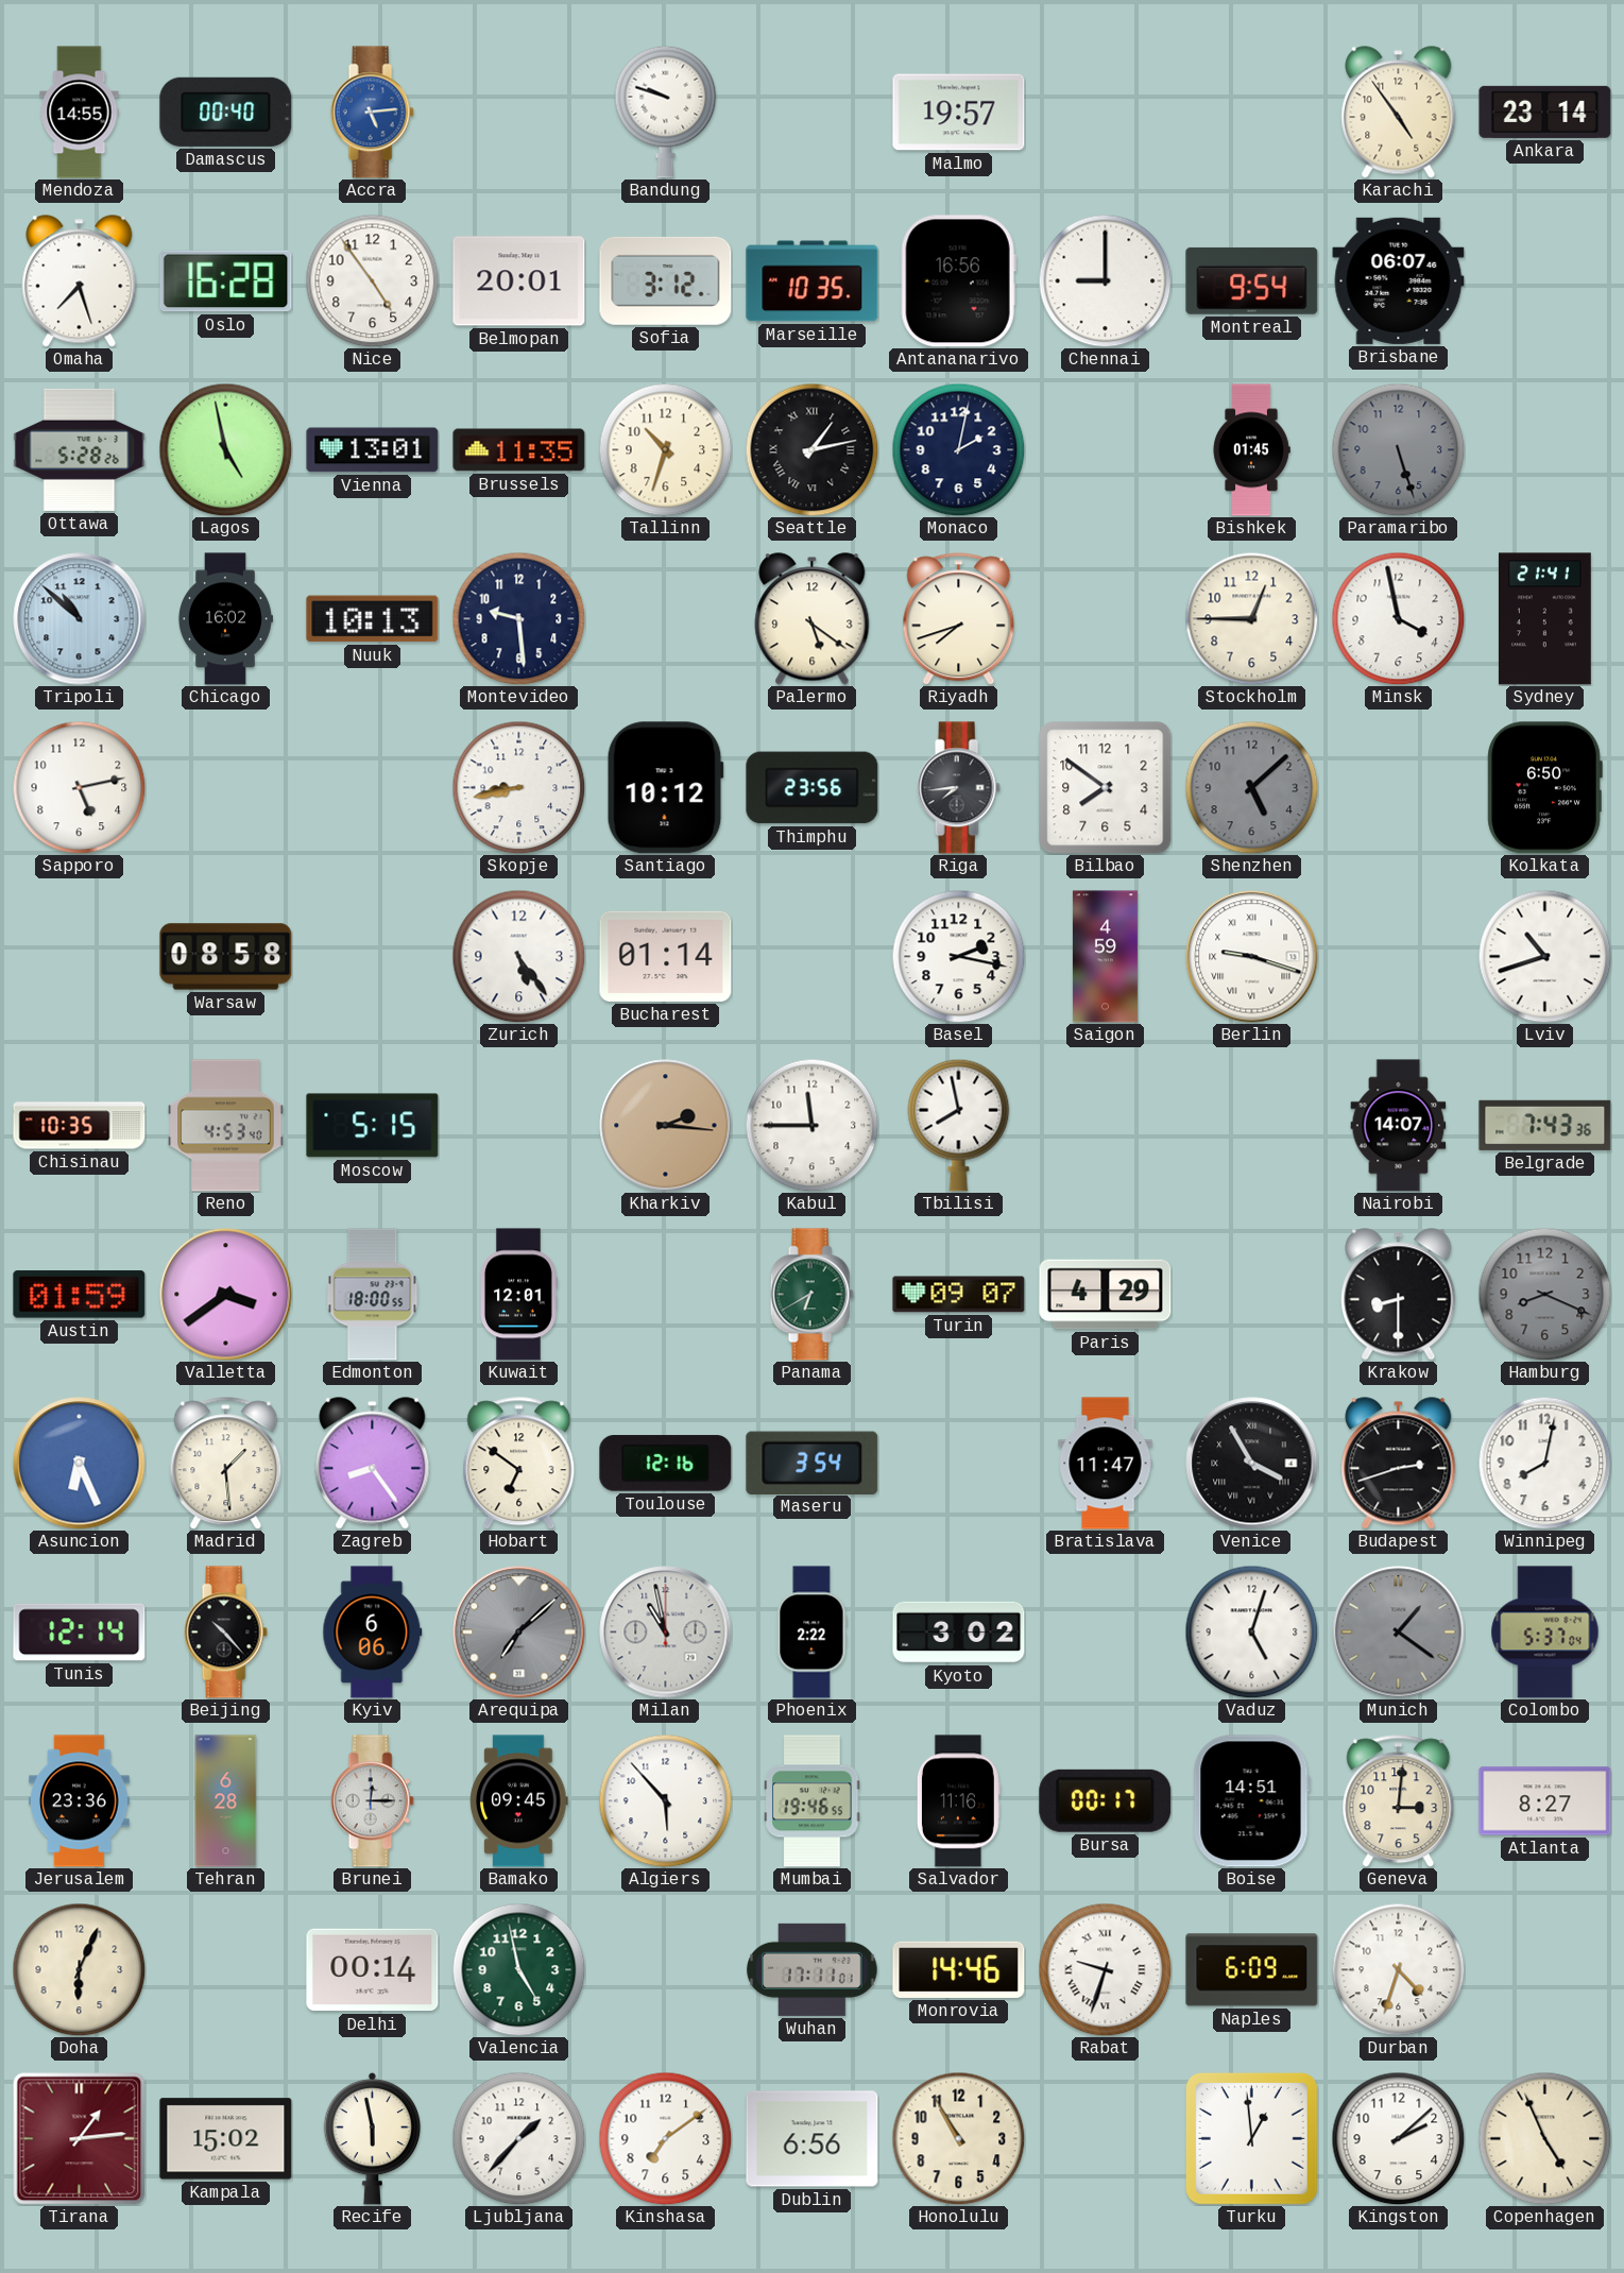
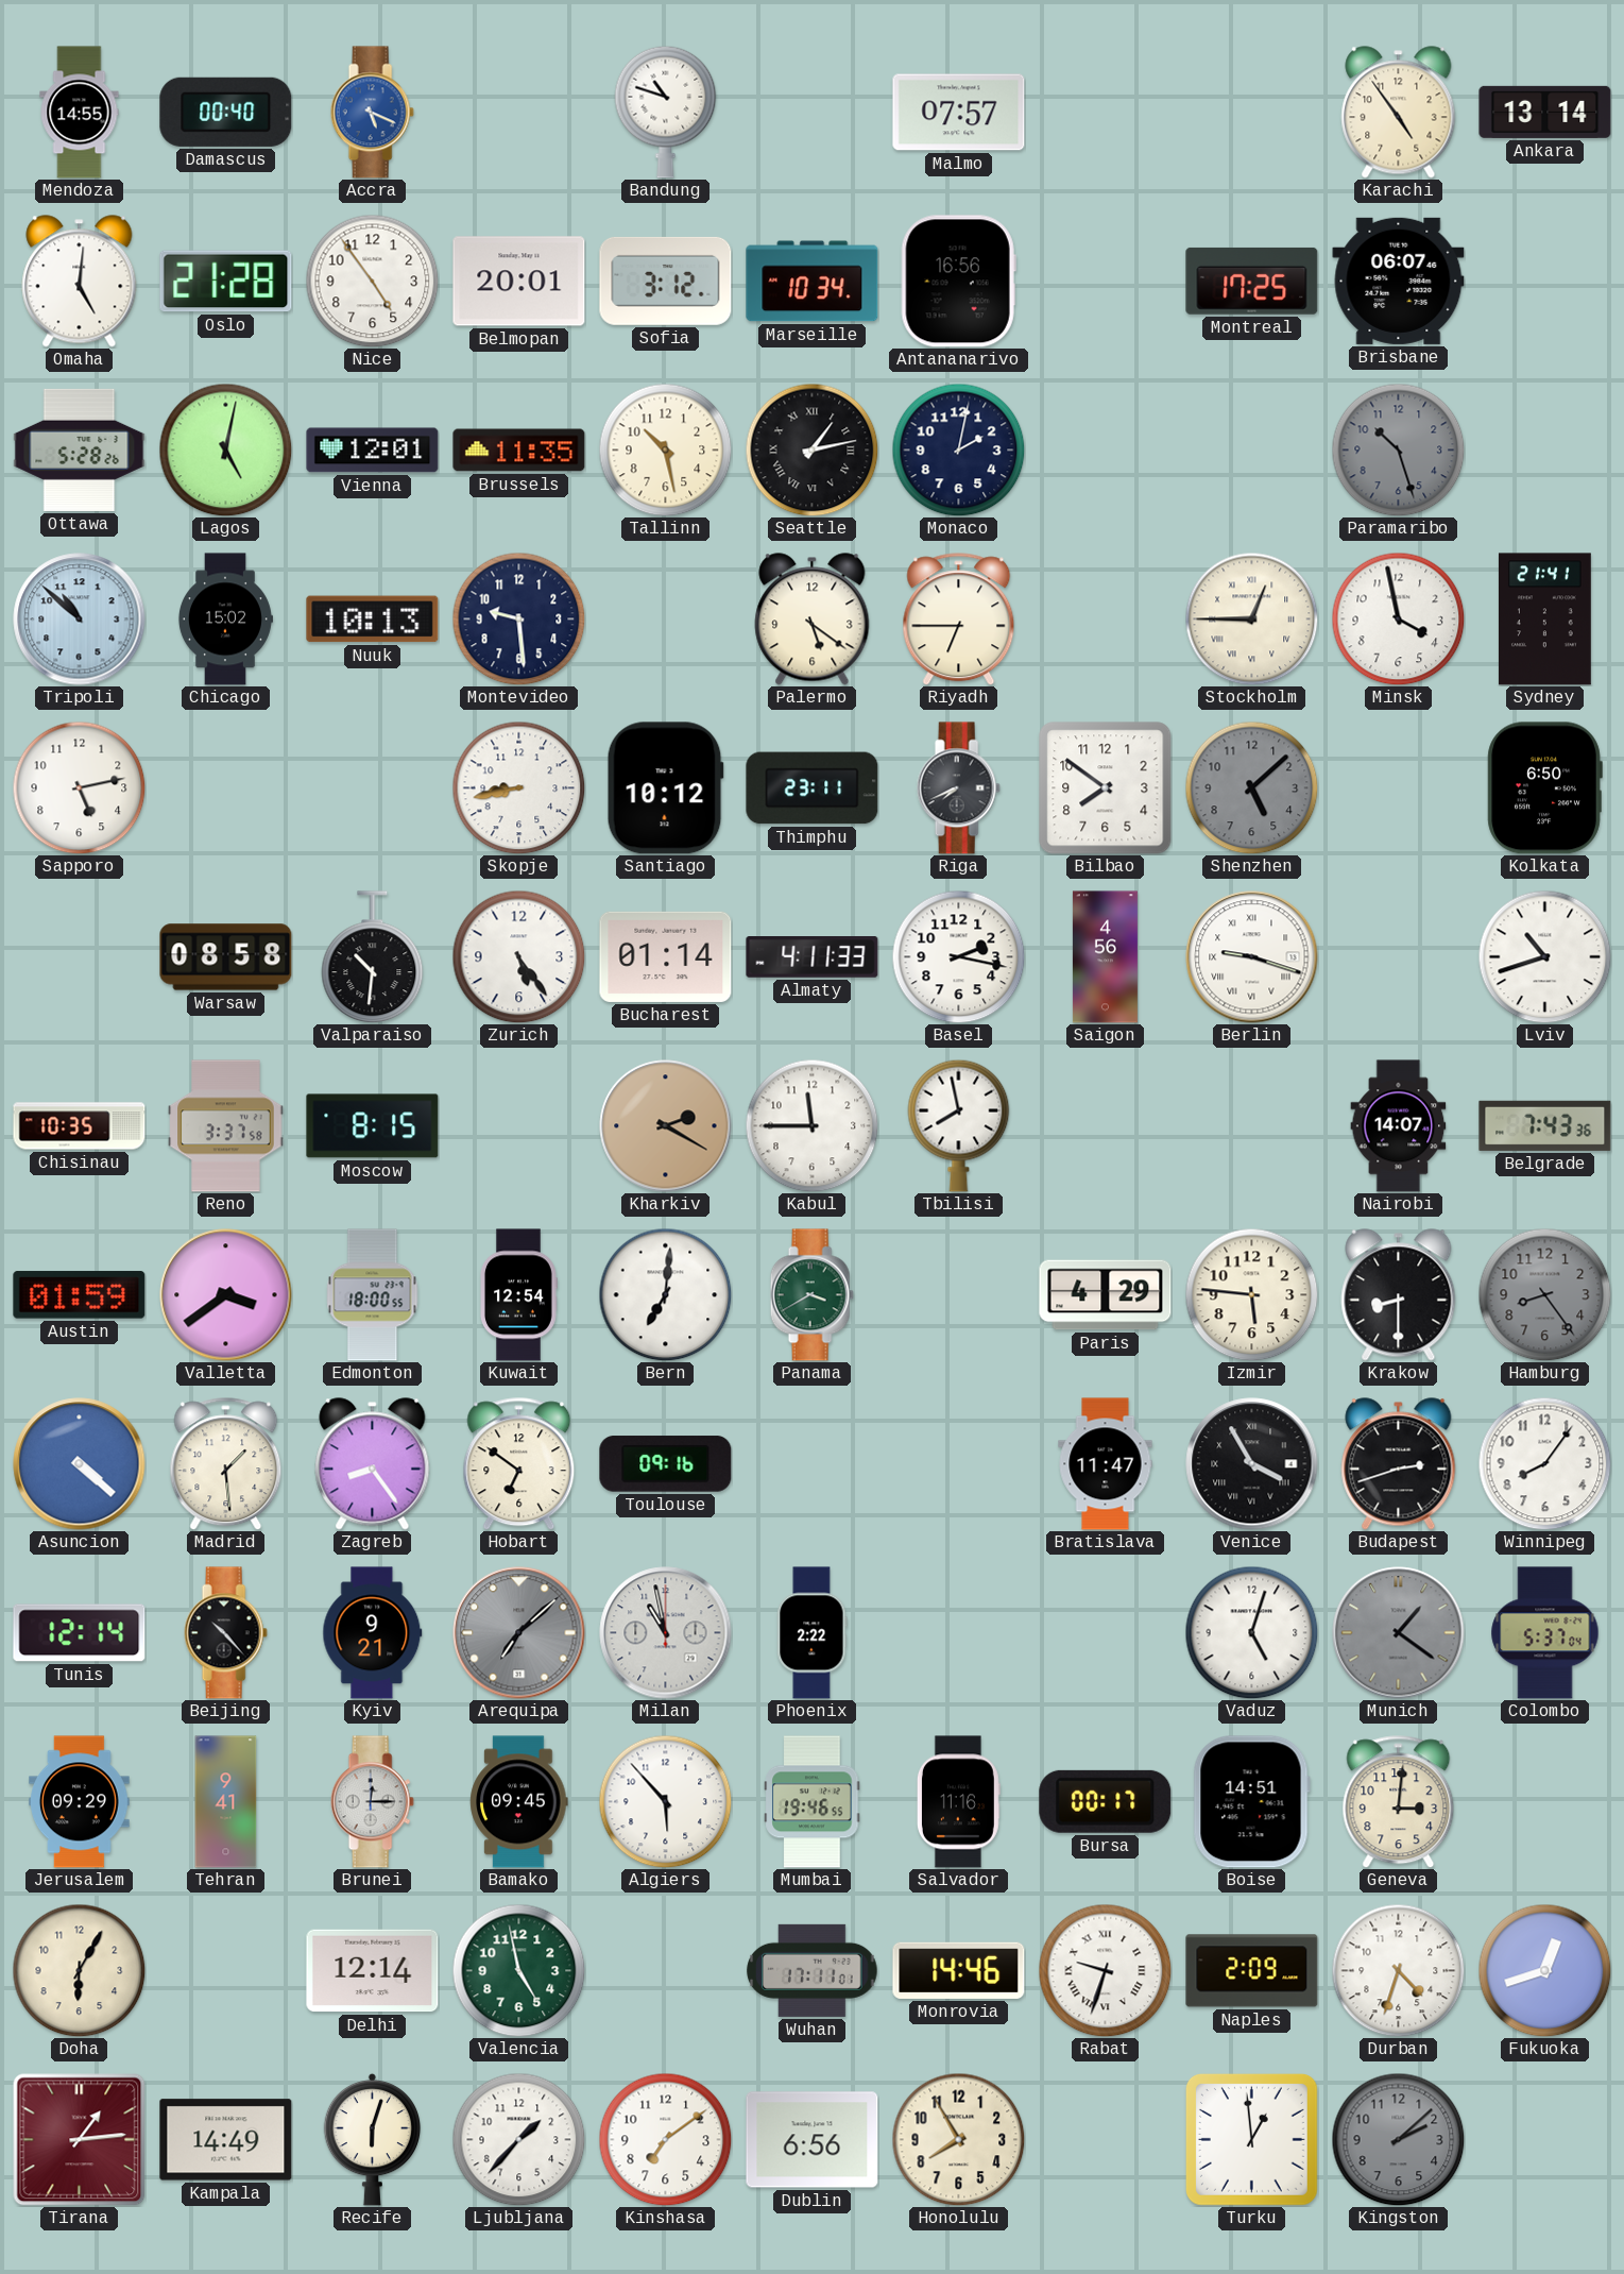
Accra: 5:14 -> 5:19
Bandung: 9:48 -> 10:48
Malmo: 19:57 -> 07:57
Ankara: 23:14 -> 13:14
Omaha: 7:27 -> 5:01
Oslo: 16:28 -> 21:28
Marseille: 10:35 -> 10:34
Chennai: 9:00 -> none
Montreal: 9:54 -> 17:25
Lagos: 4:58 -> 5:02
Vienna: 13:01 -> 12:01
Tallinn: 10:33 -> 10:28
Bishkek: 01:45 -> none
Paramaribo: 5:27 -> 10:27
Chicago: 16:02 -> 15:02
Riyadh: 7:42 -> 6:45
Stockholm numerals: Arabic -> Roman
Thimphu: 23:56 -> 23:11
Riga: 7:44 -> 7:41
Valparaiso: none -> 10:31
Almaty: none -> 4:11
Saigon: 4:59 -> 4:56
Reno: 4:53 -> 3:37
Moscow: 5:15 -> 8:15
Kharkiv: 2:16 -> 2:20
Kuwait: 12:01 -> 12:54
Bern: none -> 7:01
Panama: 6:40 -> 3:40
Turin: 09:07 -> none
Izmir: none -> 5:46
Hamburg: 8:19 -> 8:24
Asuncion: 6:26 -> 4:22
Toulouse: 12:16 -> 09:16
Maseru: 3:54 -> none
Winnipeg: 8:02 -> 8:06
Kyiv: 6:06 -> 9:21
Kyoto: 3:02 -> none
Jerusalem: 23:36 -> 09:29
Tehran: 6:28 -> 9:41
Atlanta: 8:27 -> none
Doha: 6:04 -> 6:05
Delhi: 00:14 -> 12:14
Naples: 6:09 -> 2:09
Fukuoka: none -> 12:42
Kampala: 15:02 -> 14:49
Recife: 5:58 -> 6:03
Honolulu: 10:55 -> 7:55
Kingston dial: white -> grey
Copenhagen: 4:56 -> none
